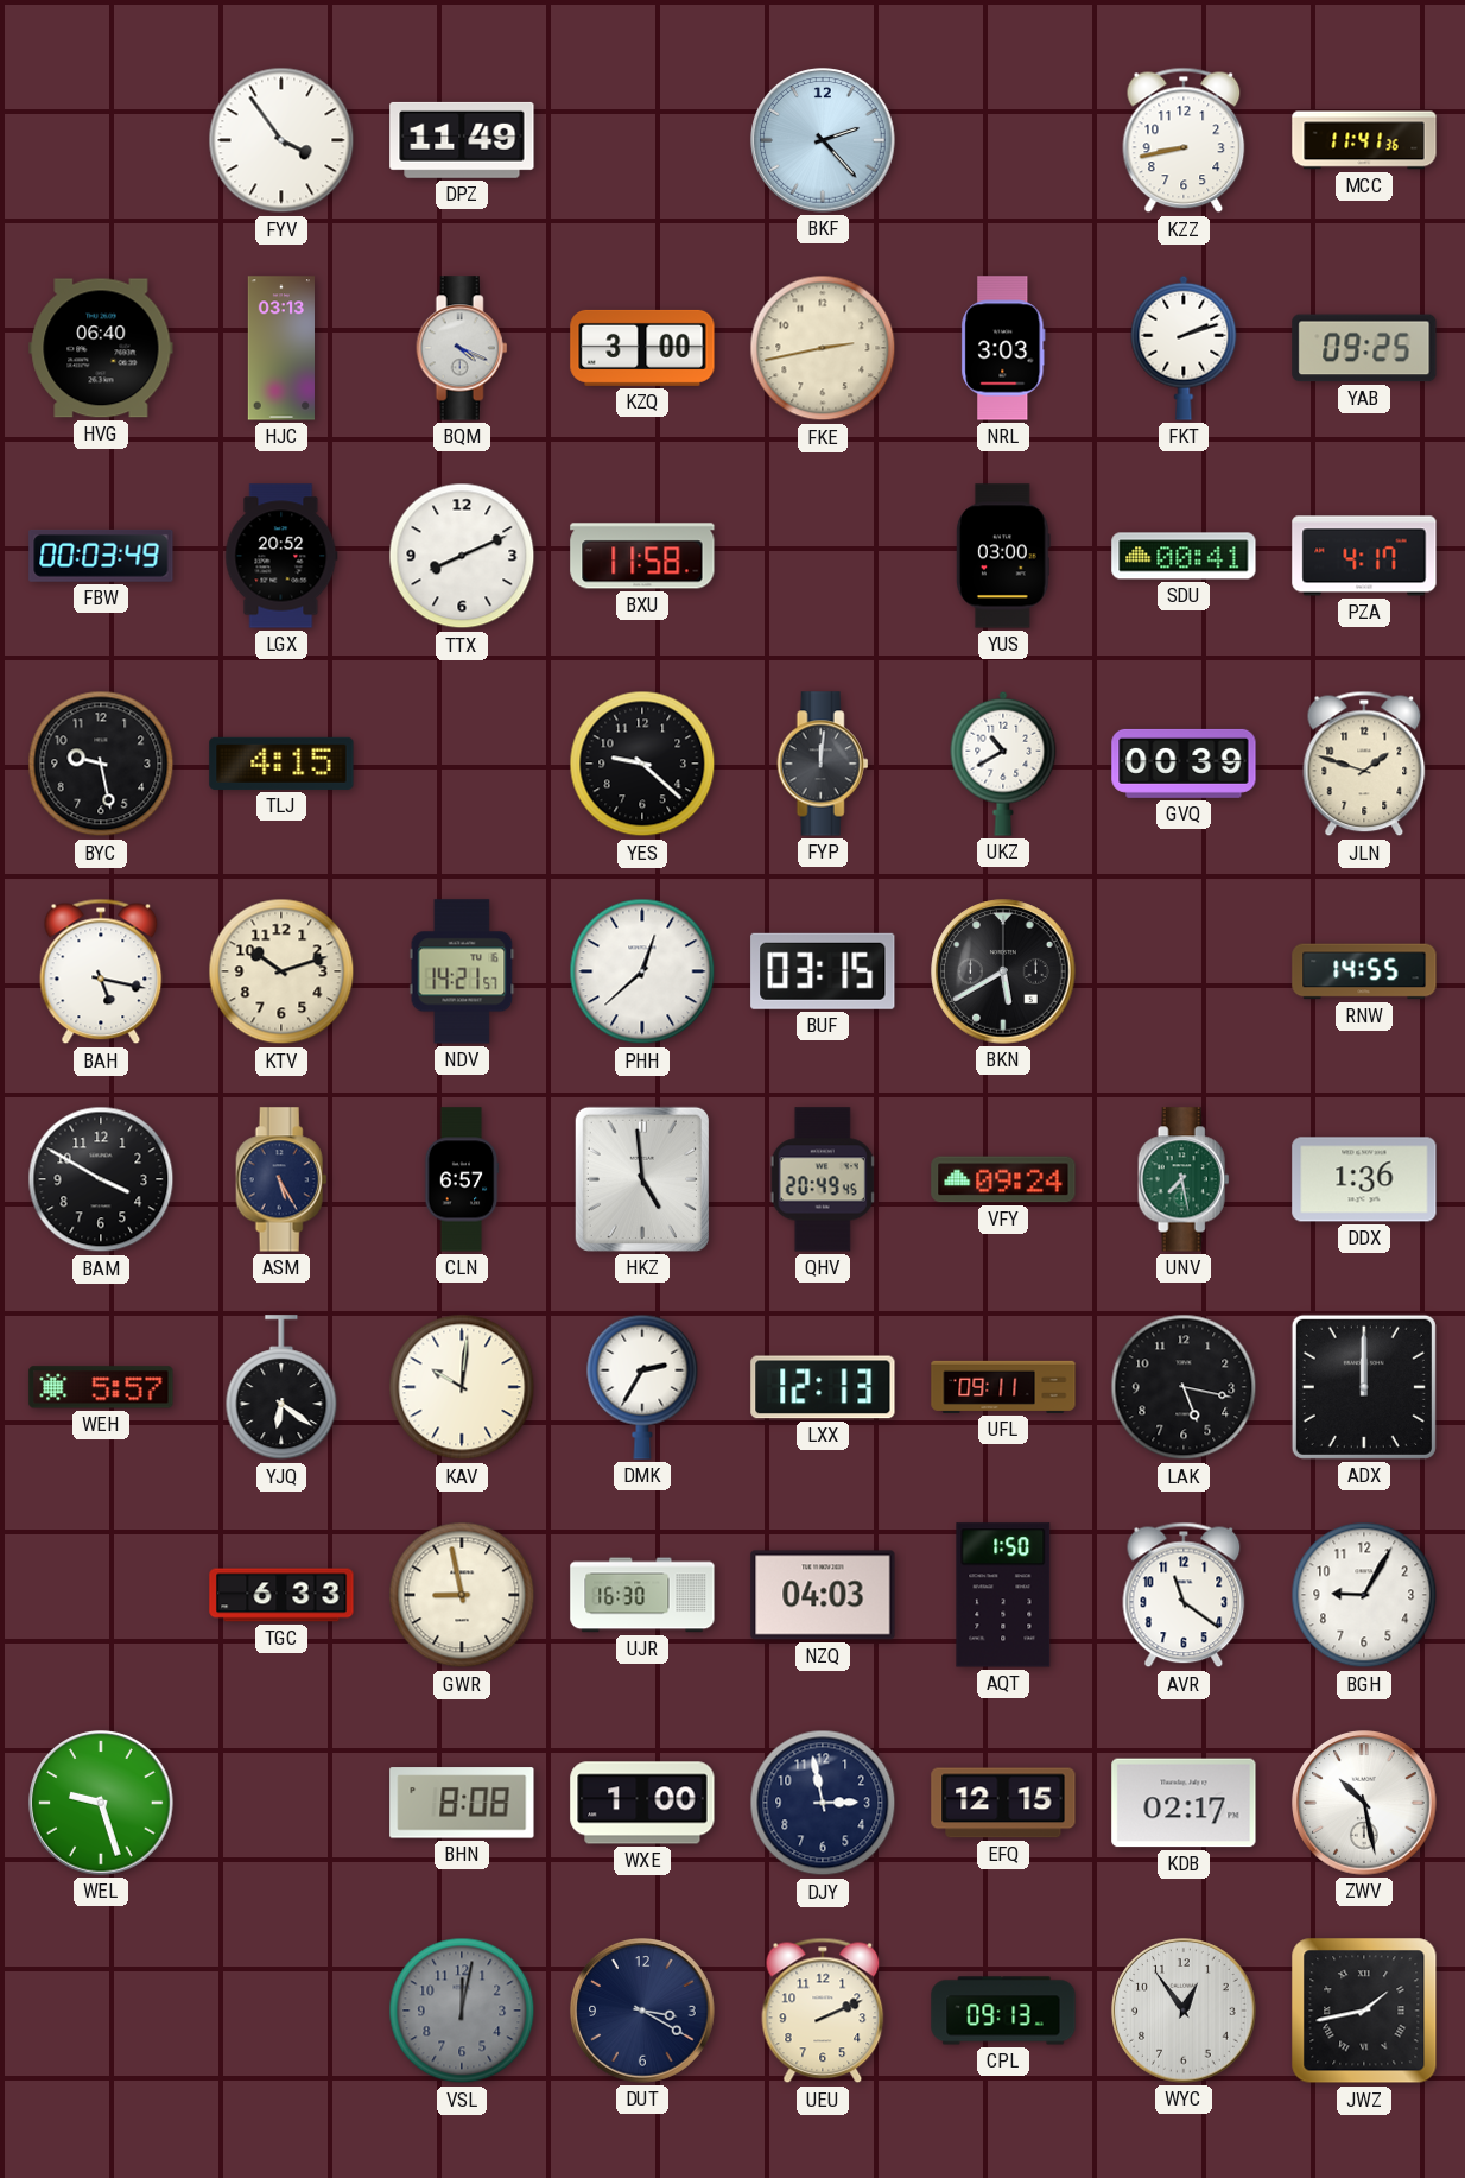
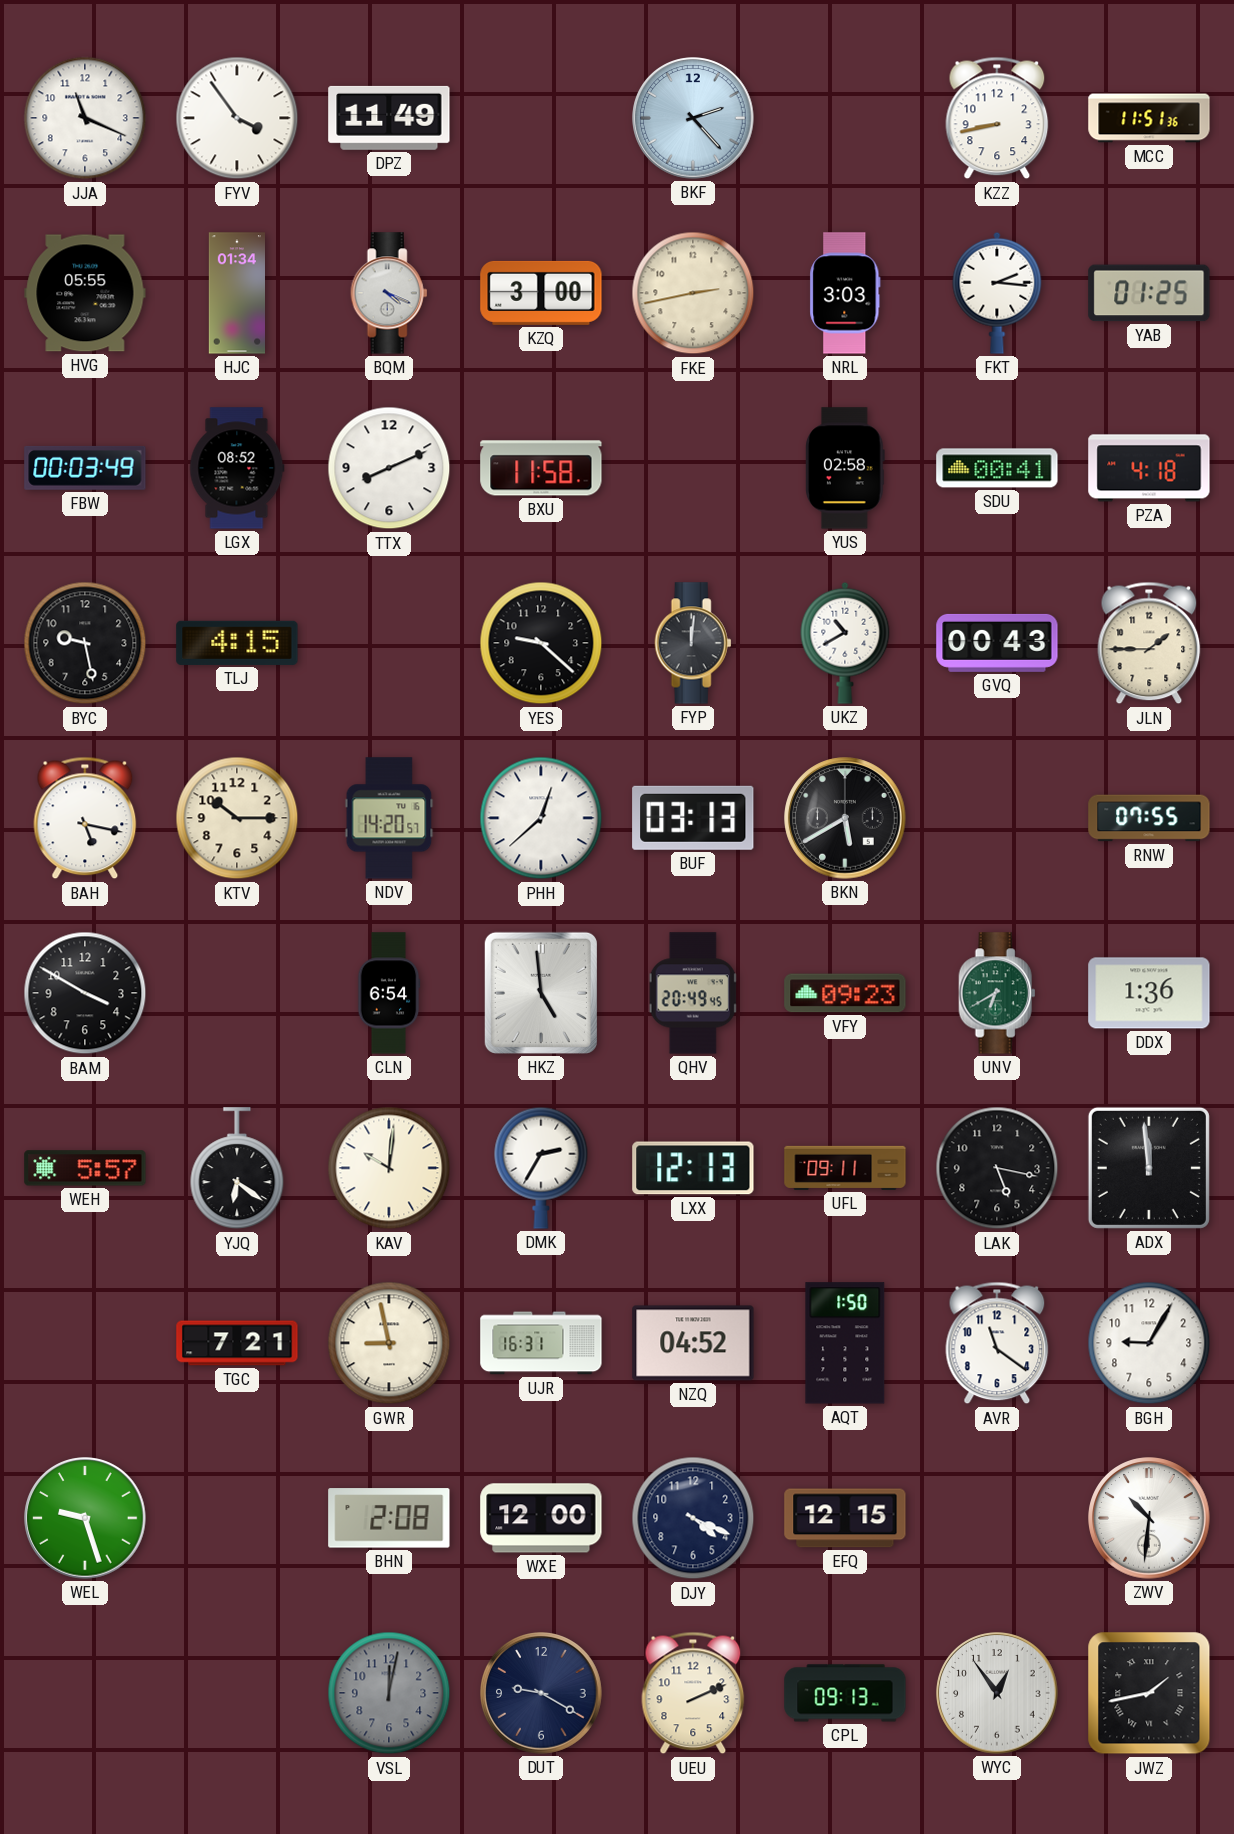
JJA: none -> 11:19
MCC: 11:41 -> 11:51
HVG: 06:40 -> 05:55
HJC: 03:13 -> 01:34
FKT: 2:12 -> 2:16
YAB: 09:25 -> 01:25
LGX: 20:52 -> 08:52
YUS: 03:00 -> 02:58
PZA: 4:17 -> 4:18
GVQ: 00:39 -> 00:43
JLN: 1:48 -> 1:45
KTV: 10:12 -> 10:15
NDV: 14:21 -> 14:20
BUF: 03:15 -> 03:13
RNW: 14:55 -> 07:55
ASM: 5:25 -> none
CLN: 6:57 -> 6:54
VFY: 09:24 -> 09:23
UNV: 7:28 -> 6:40
ADX: 12:00 -> 11:59
TGC: 6:33 -> 7:21
UJR: 16:30 -> 16:31
NZQ: 04:03 -> 04:52
BHN: 8:08 -> 2:08
WXE: 1:00 -> 12:00
DJY: 2:58 -> 4:19
KDB: 02:17 -> none
ZWV: 10:28 -> 10:31
DUT: 3:20 -> 9:20
